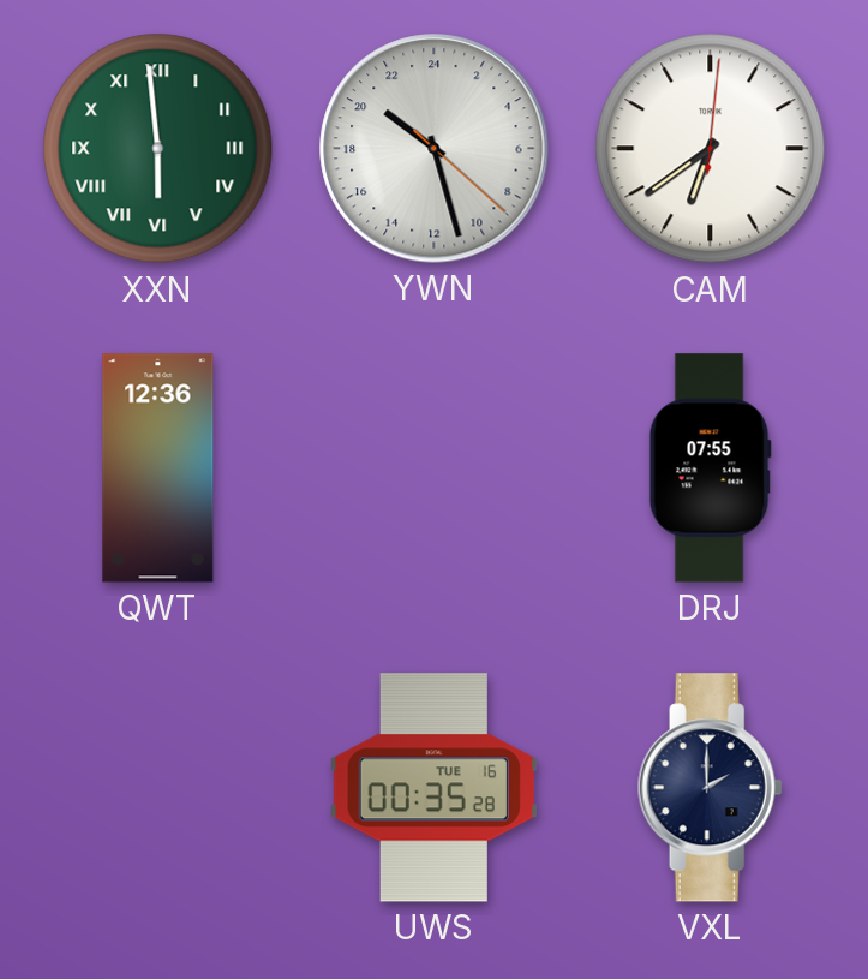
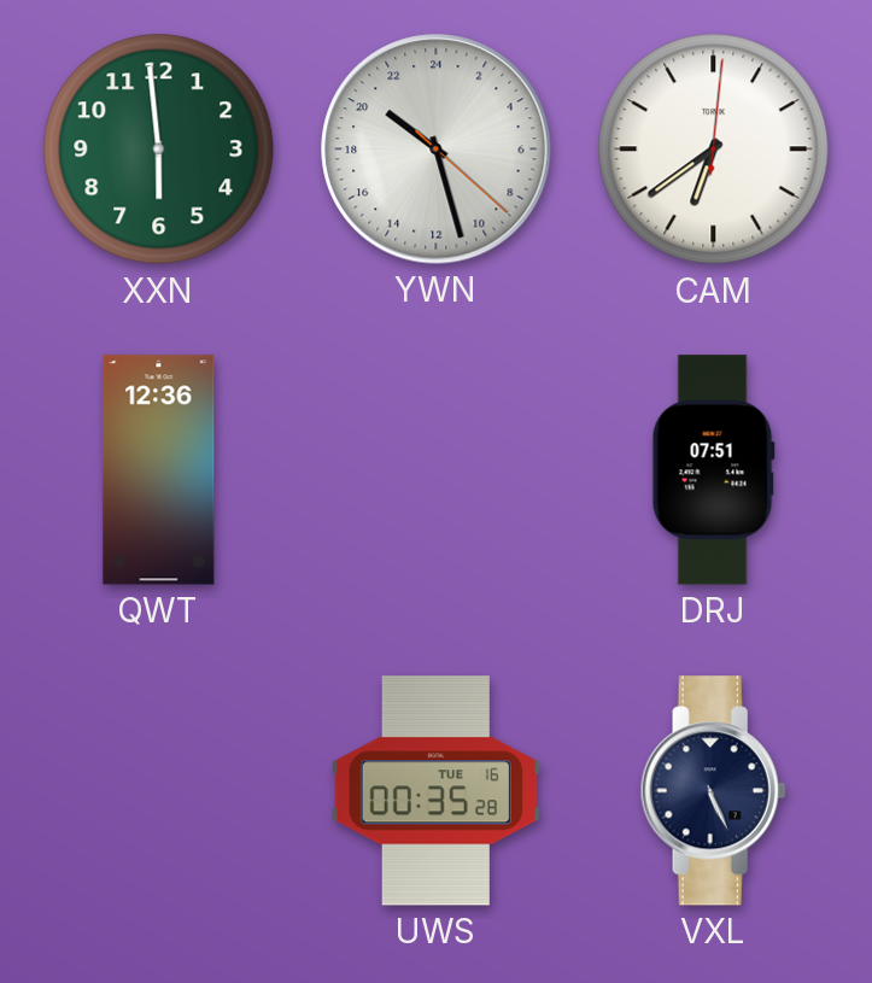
XXN numerals: Roman -> Arabic
DRJ: 07:55 -> 07:51
VXL: 2:00 -> 5:26
